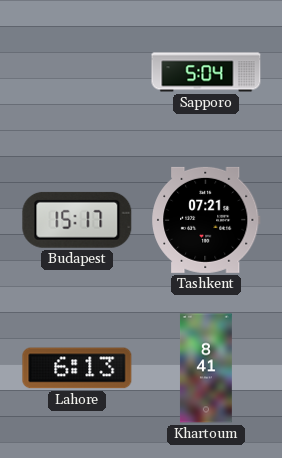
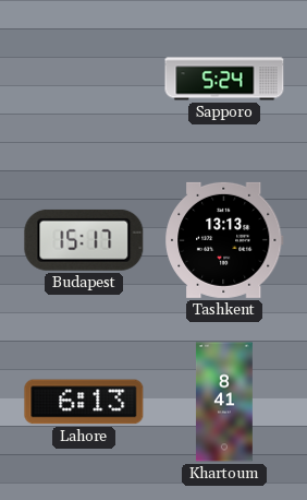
Sapporo: 5:04 -> 5:24
Tashkent: 07:21 -> 13:13
